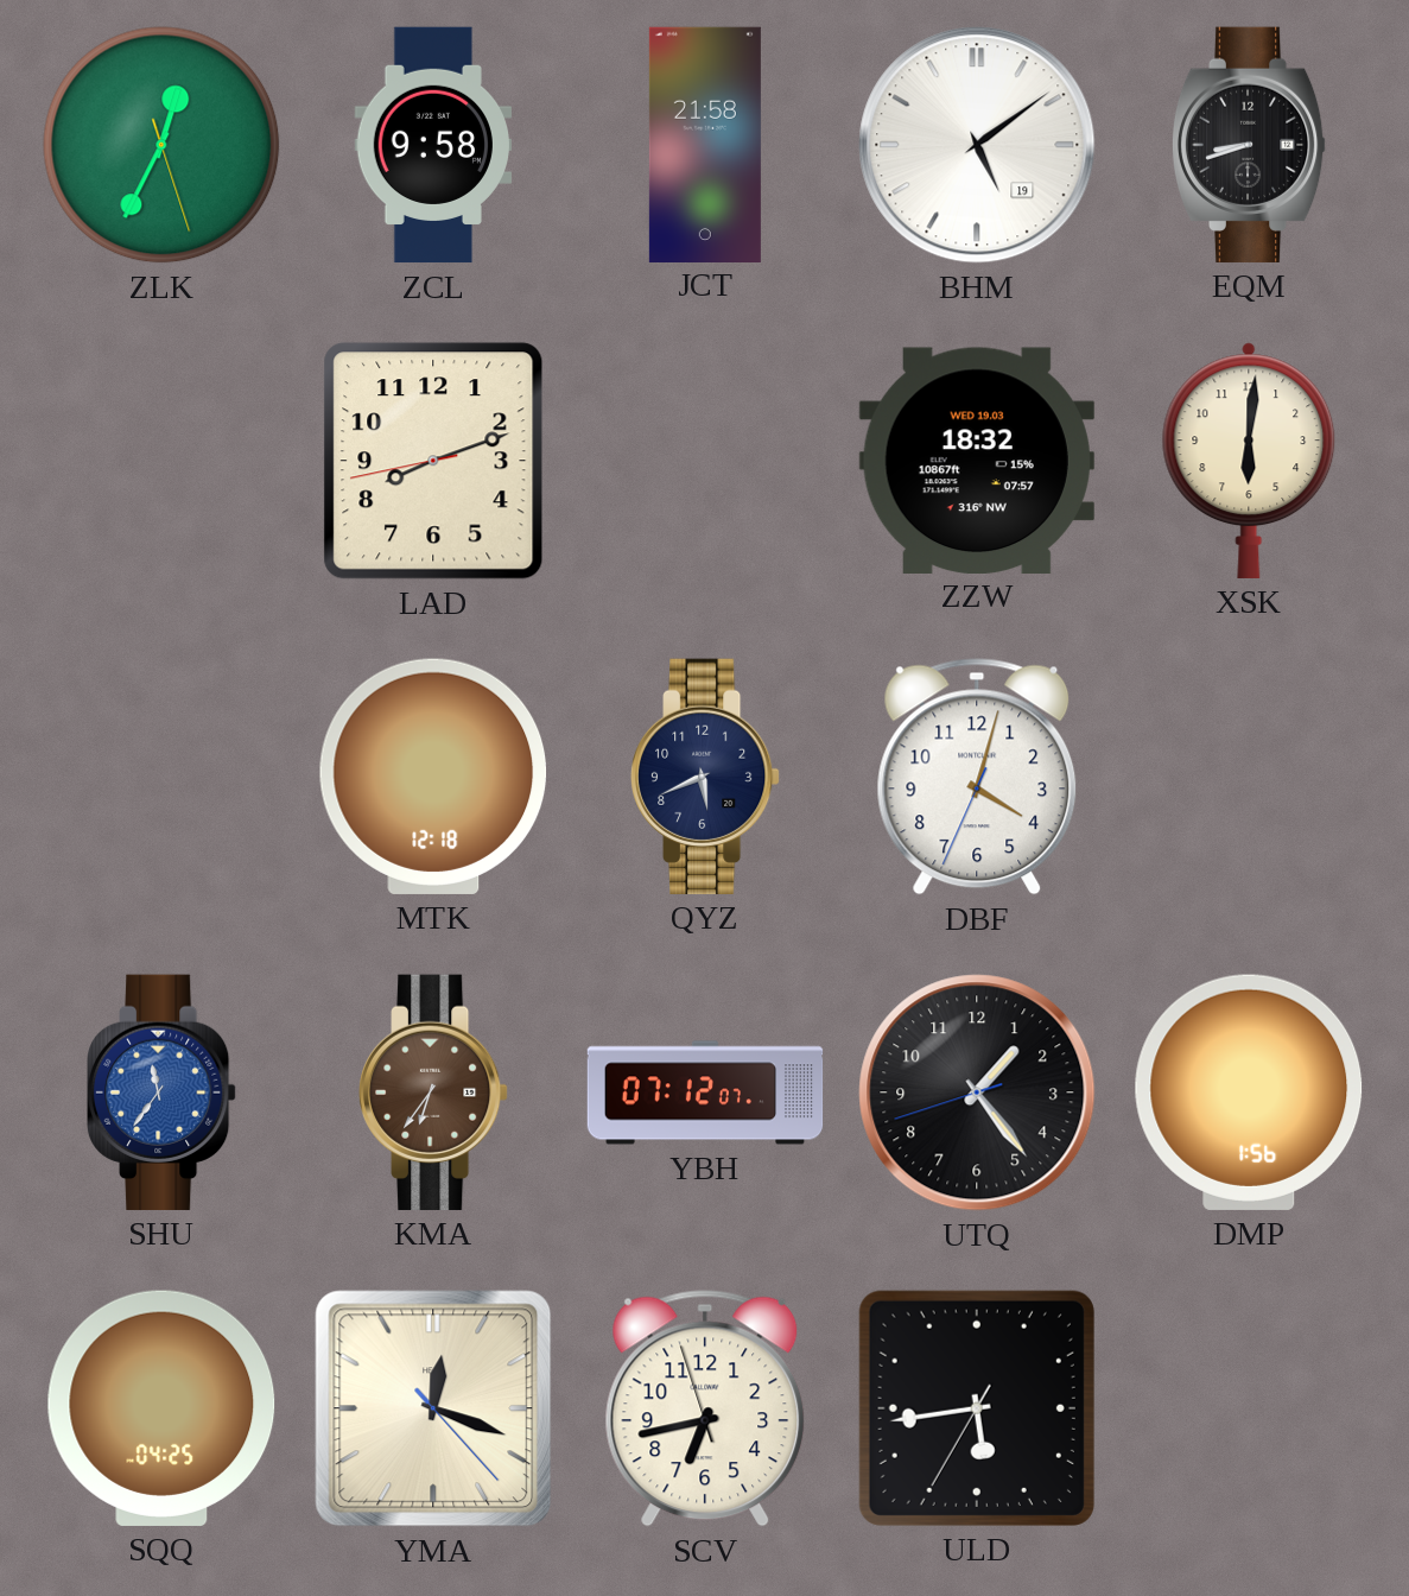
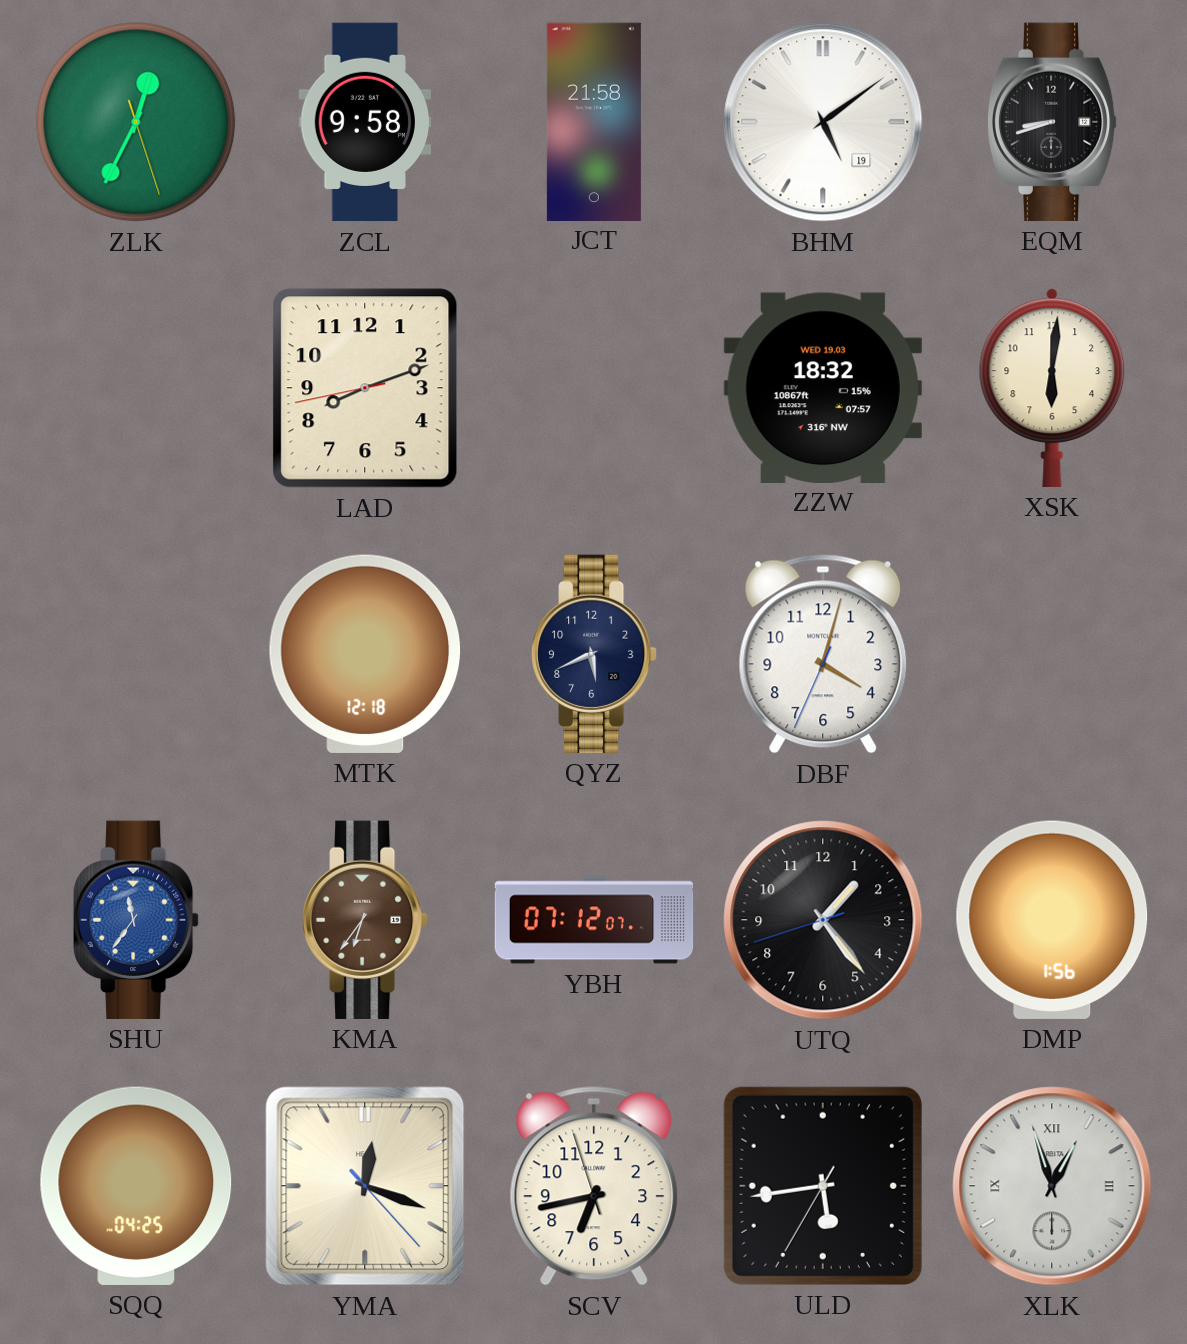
XLK: none -> 12:57
